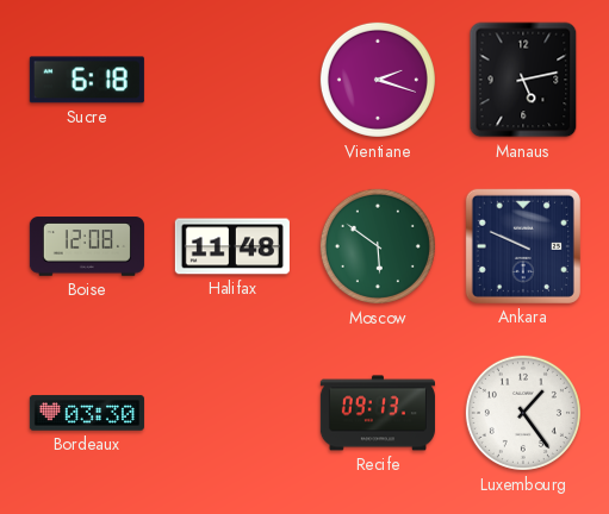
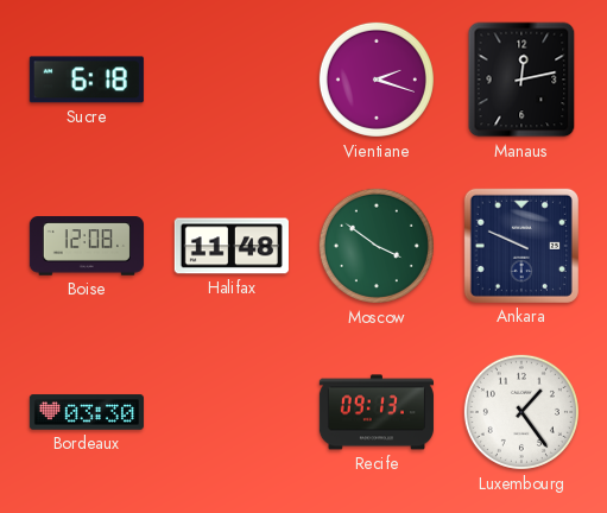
Manaus: 5:13 -> 12:13
Moscow: 5:51 -> 3:51
